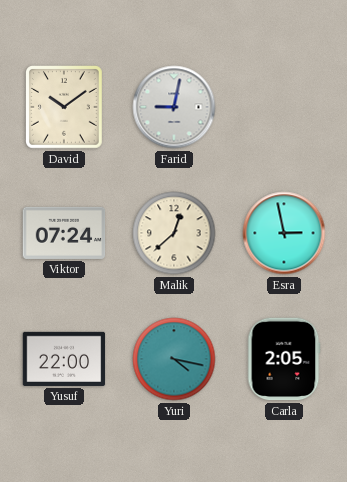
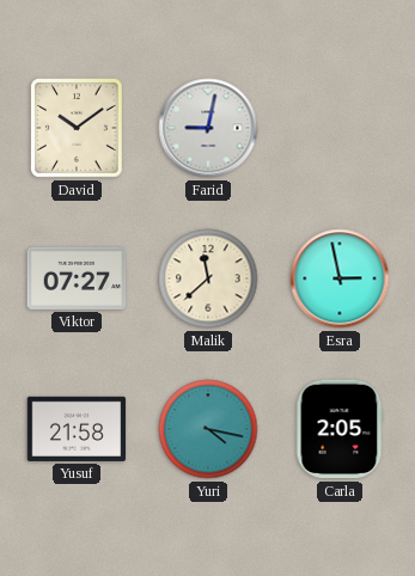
Viktor: 07:24 -> 07:27
Malik: 12:38 -> 11:38
Yusuf: 22:00 -> 21:58
